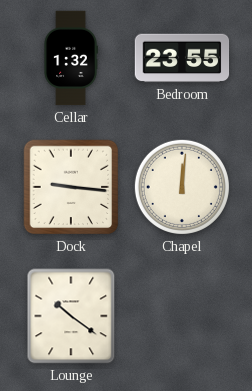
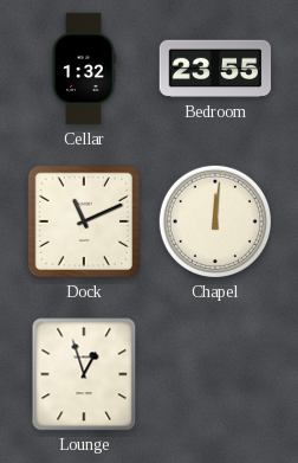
Dock: 9:16 -> 11:11
Lounge: 10:21 -> 12:57
